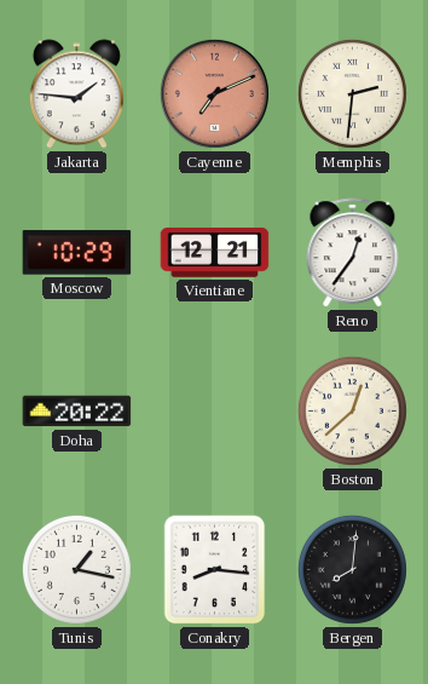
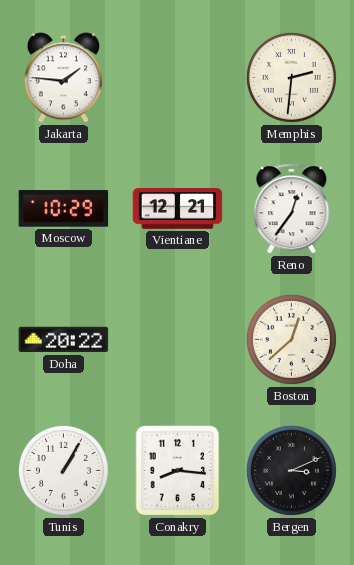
Cayenne: 7:11 -> none
Tunis: 1:17 -> 1:05
Bergen: 8:01 -> 3:11
